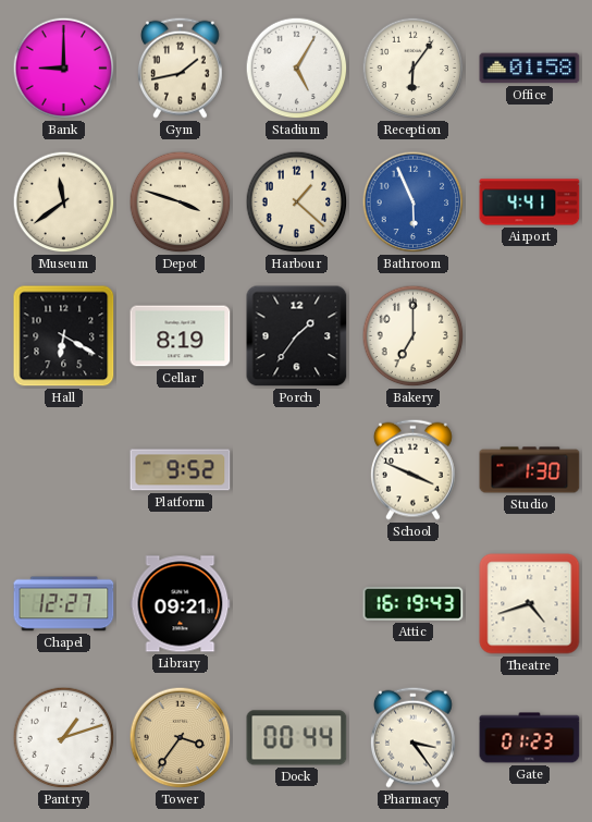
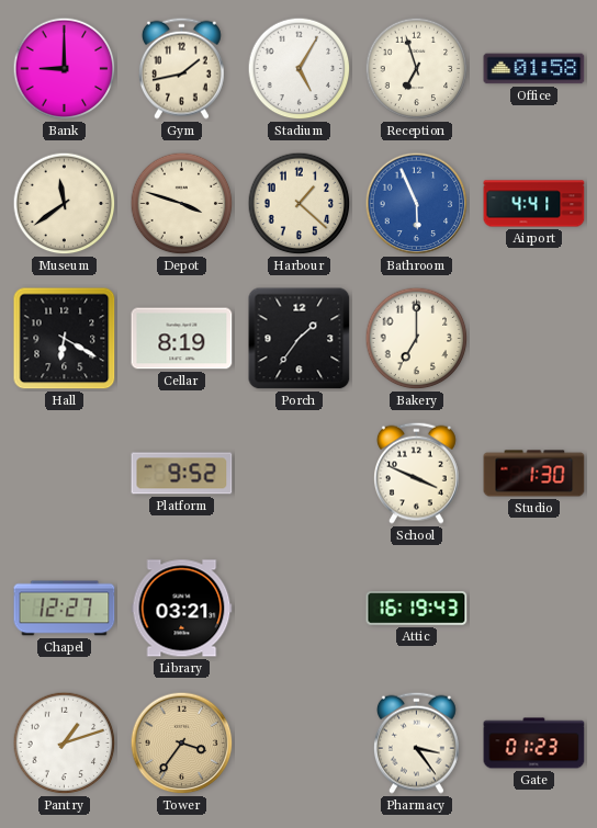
Reception: 6:06 -> 6:57
Library: 09:21 -> 03:21
Theatre: 4:42 -> none
Dock: 00:44 -> none
